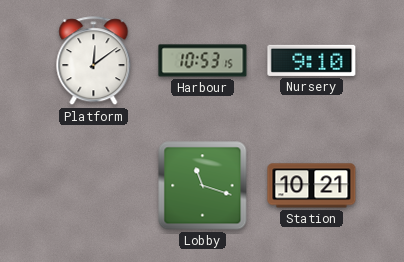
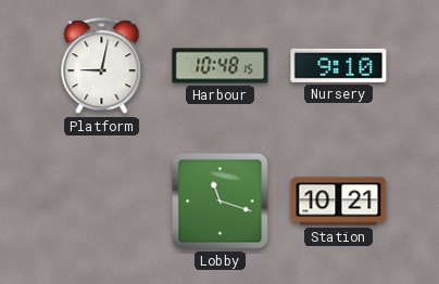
Platform: 12:09 -> 9:02
Harbour: 10:53 -> 10:48
